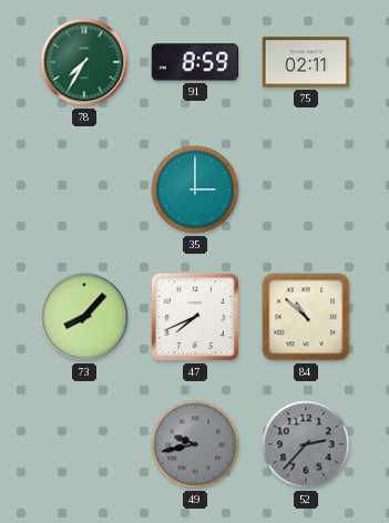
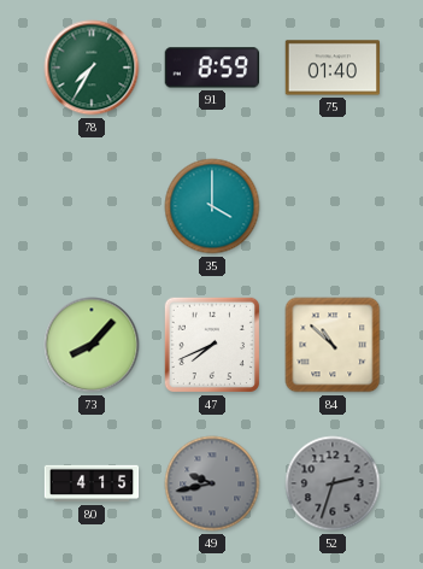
75: 02:11 -> 01:40
35: 3:00 -> 4:00
80: none -> 4:15
52: 2:37 -> 2:33
